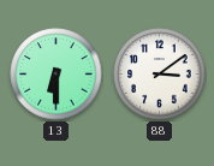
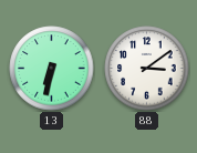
13: 6:30 -> 6:32
